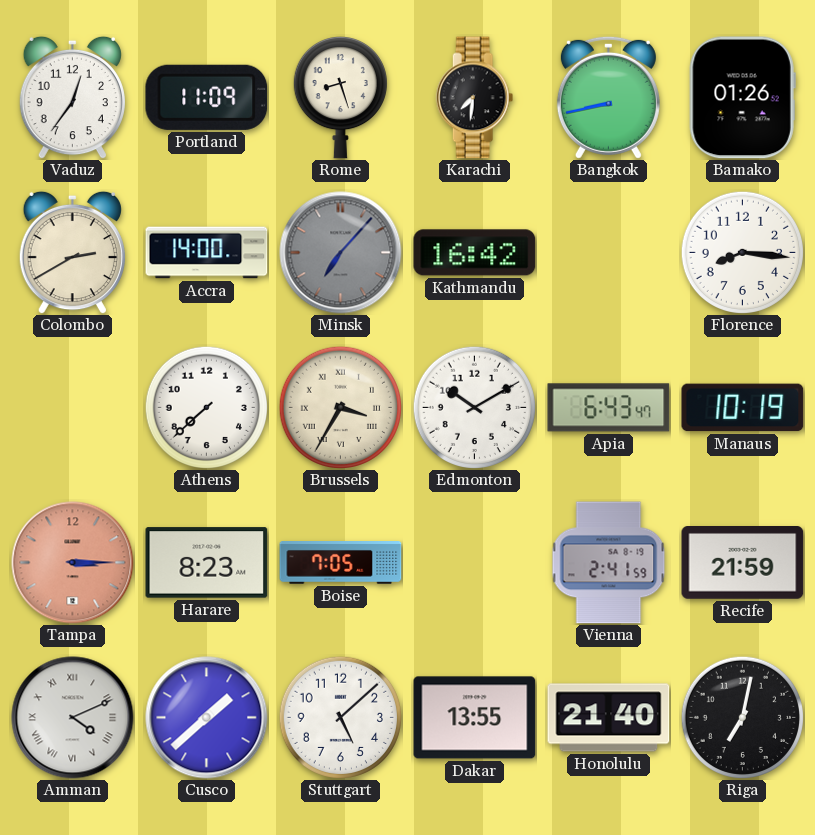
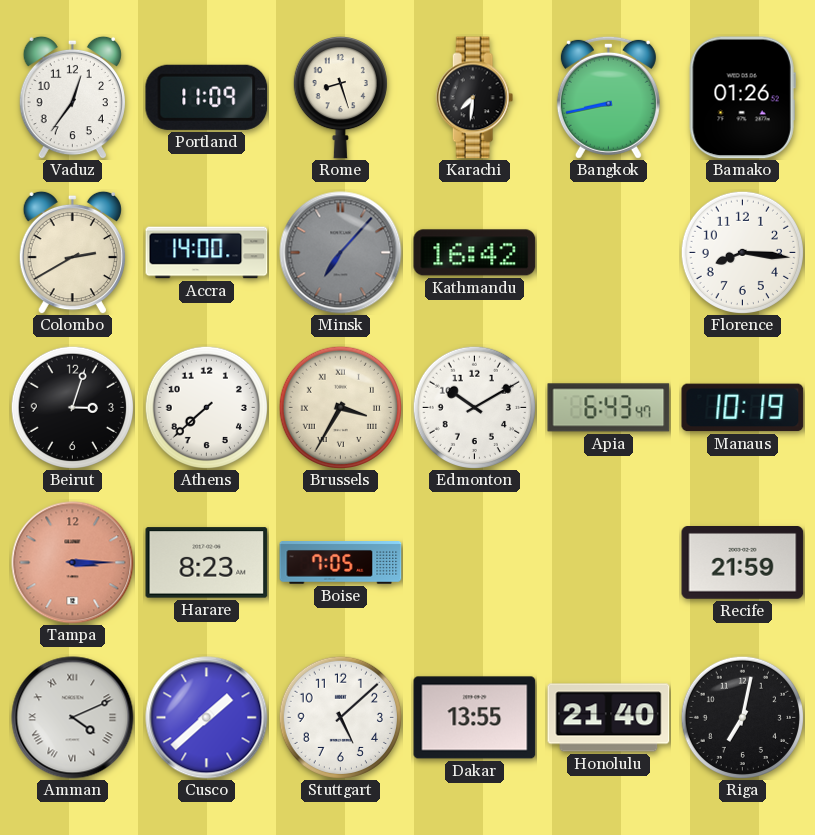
Beirut: none -> 3:03
Vienna: 2:41 -> none
